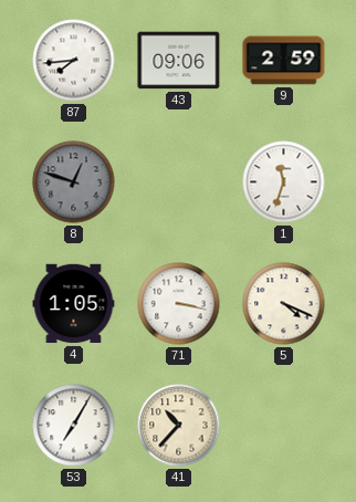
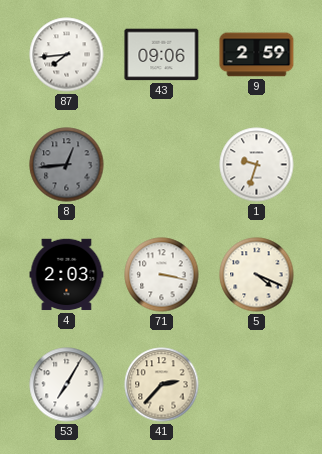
8: 12:48 -> 12:44
1: 11:33 -> 9:33
4: 1:05 -> 2:03
41: 10:37 -> 2:37
